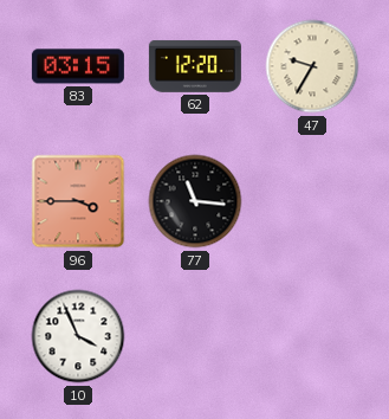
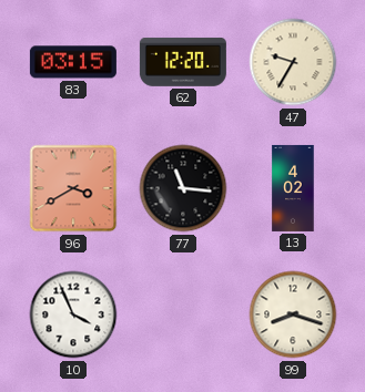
96: 3:45 -> 3:40
13: none -> 4:02
99: none -> 8:18
